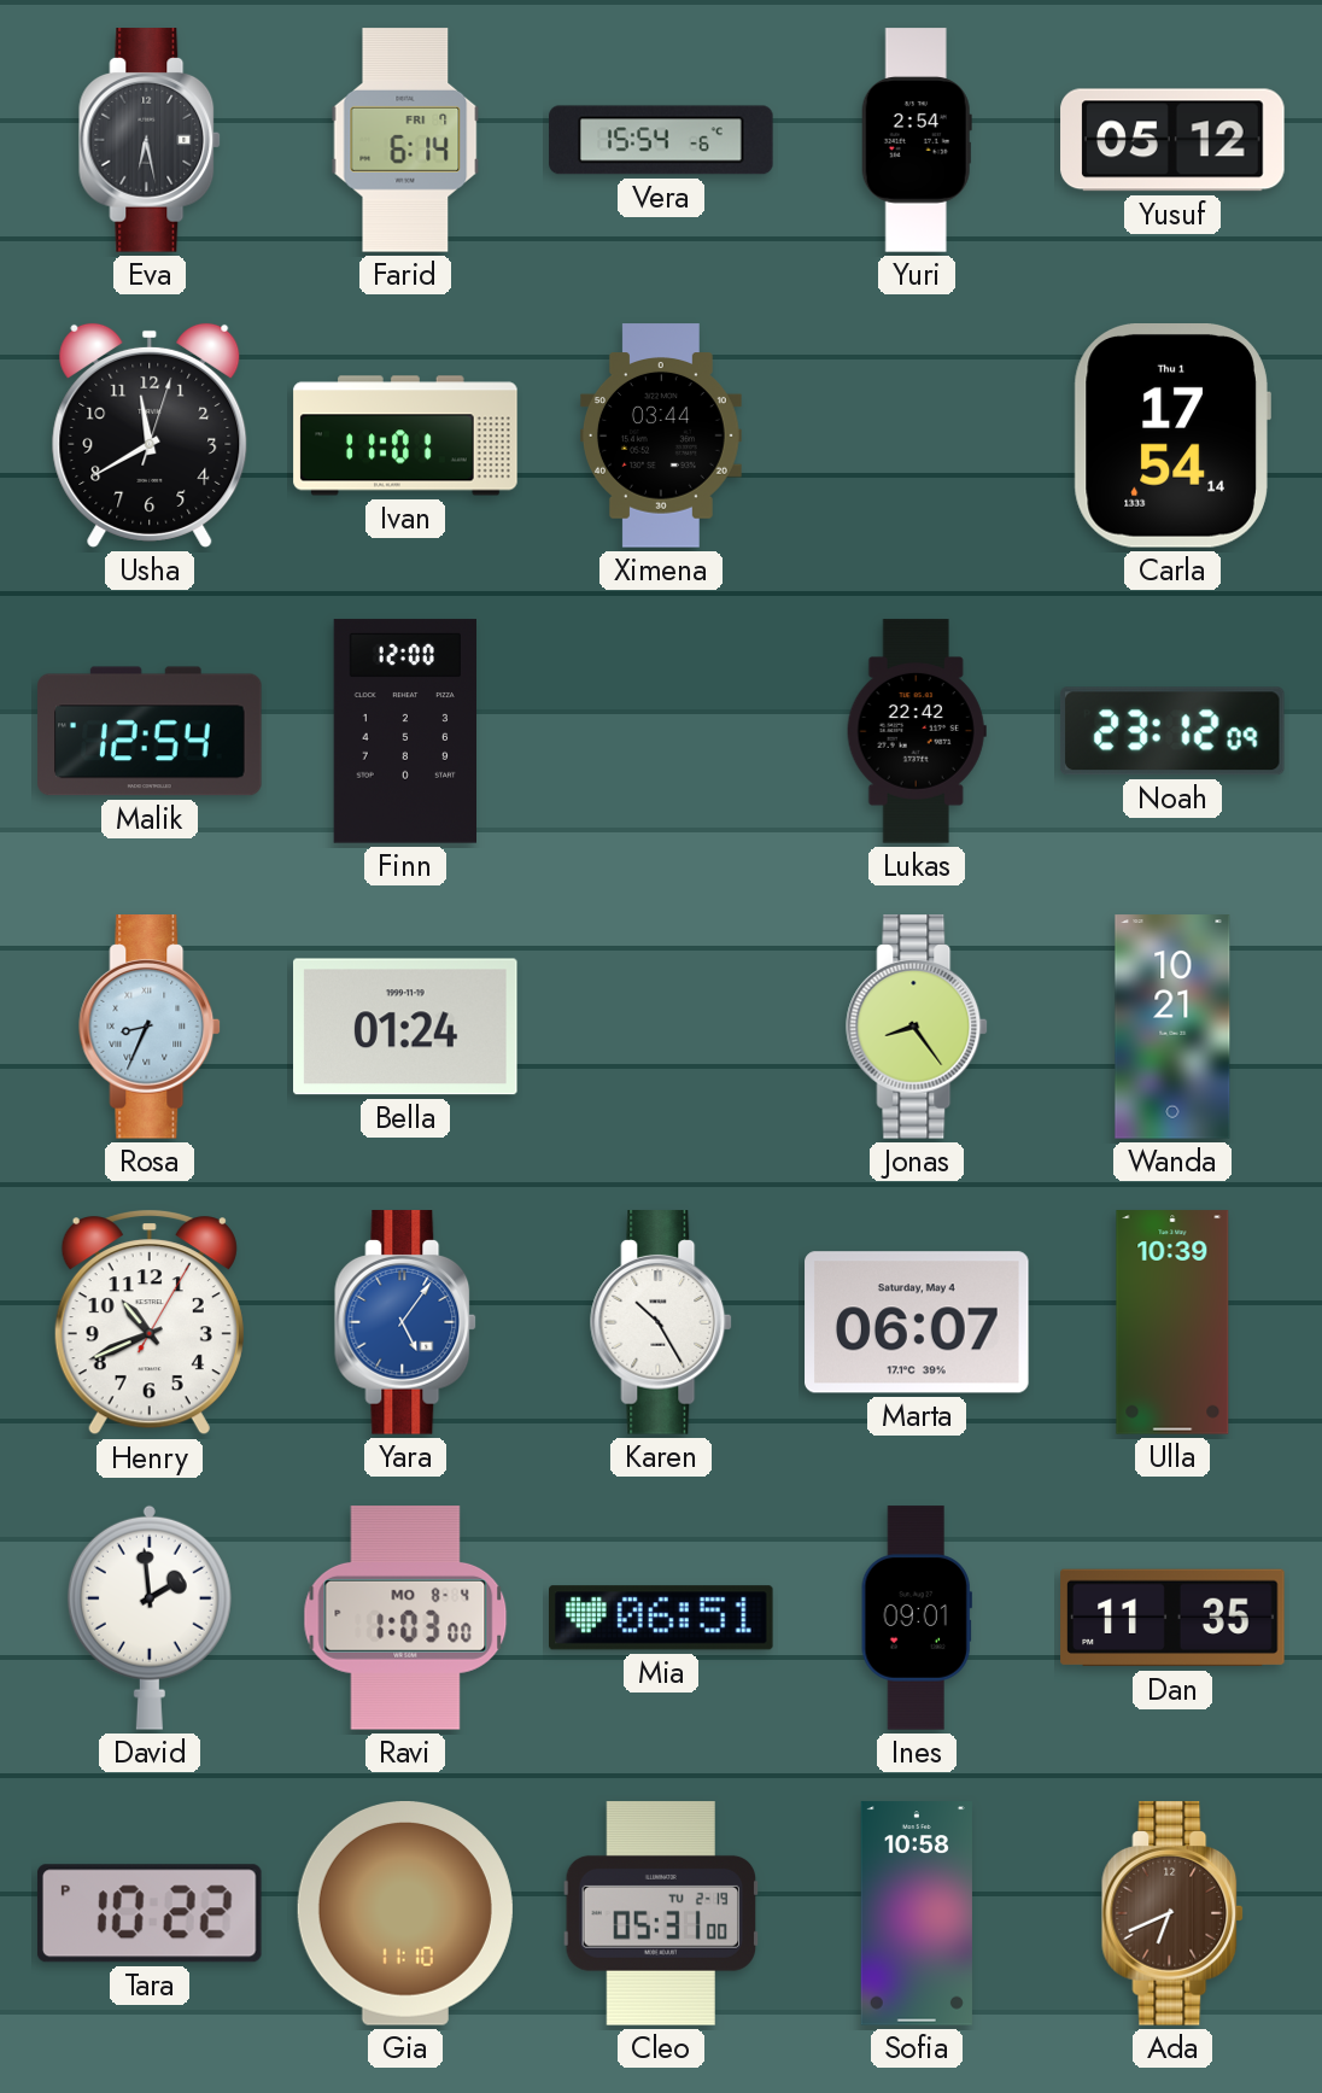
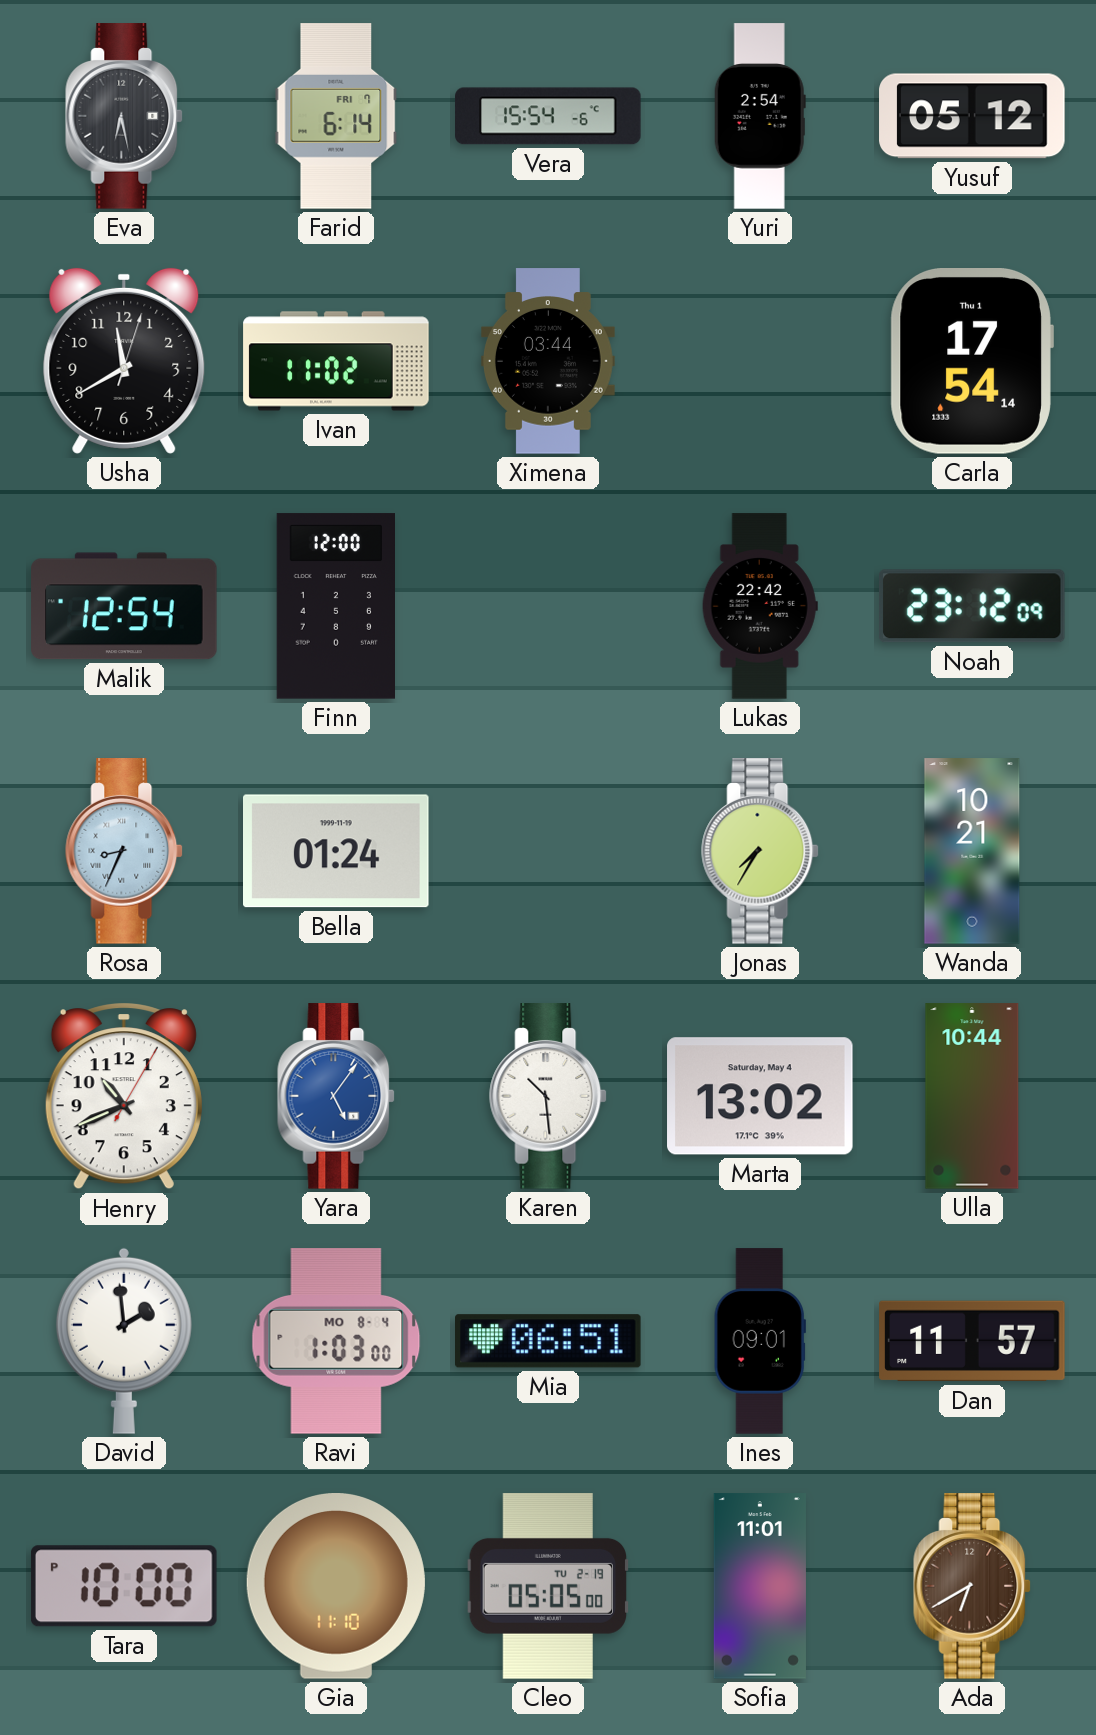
Ivan: 11:01 -> 11:02
Jonas: 8:24 -> 7:35
Karen: 10:25 -> 10:29
Marta: 06:07 -> 13:02
Ulla: 10:39 -> 10:44
Dan: 11:35 -> 11:57
Tara: 10:22 -> 10:00
Cleo: 05:31 -> 05:05
Sofia: 10:58 -> 11:01
Ada: 6:41 -> 6:40
